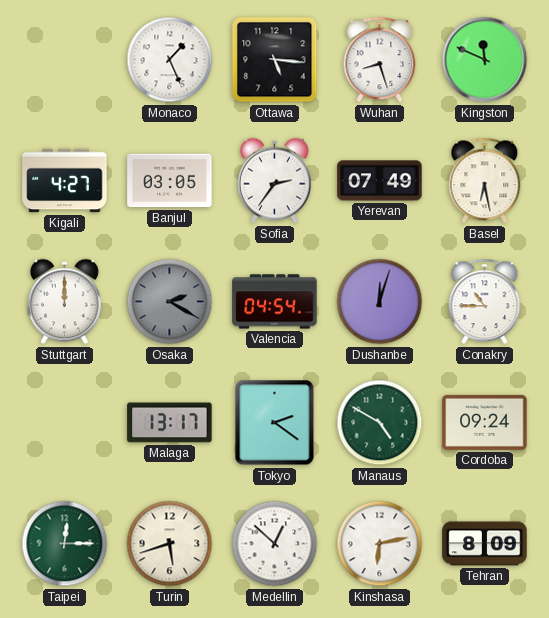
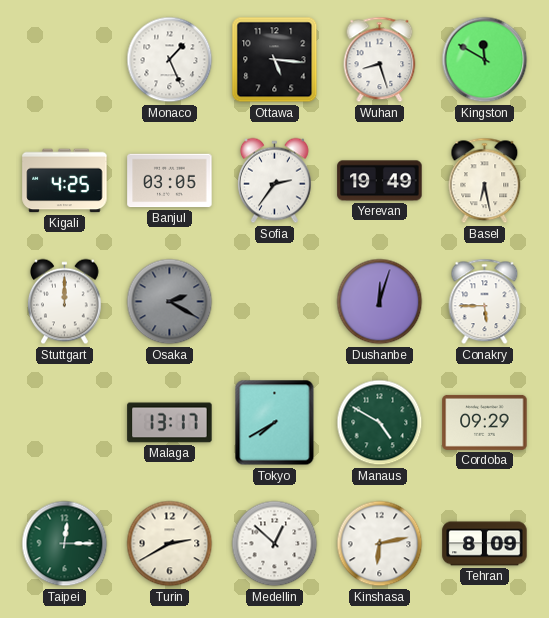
Kingston: 11:49 -> 11:50
Kigali: 4:27 -> 4:25
Yerevan: 07:49 -> 19:49
Valencia: 04:54 -> none
Conakry: 10:45 -> 5:45
Tokyo: 2:21 -> 7:40
Cordoba: 09:24 -> 09:29
Turin: 5:42 -> 2:40
